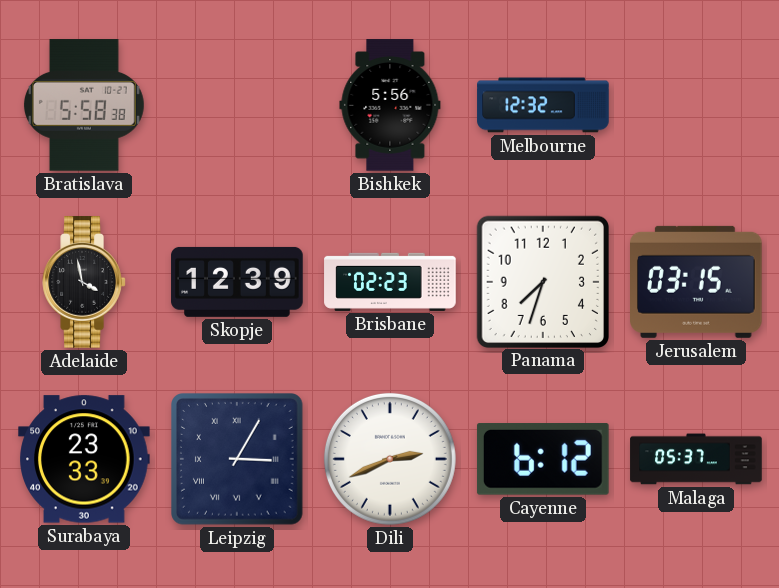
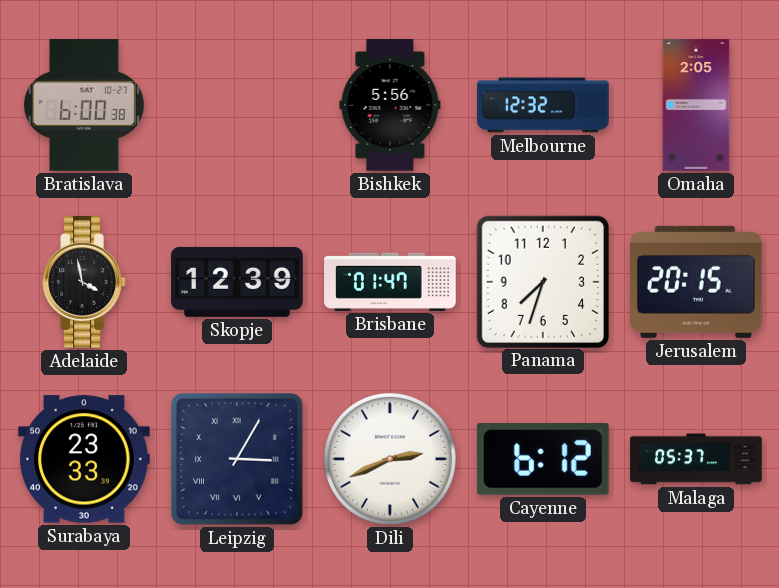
Bratislava: 5:58 -> 6:00
Omaha: none -> 2:05
Brisbane: 02:23 -> 01:47
Jerusalem: 03:15 -> 20:15
